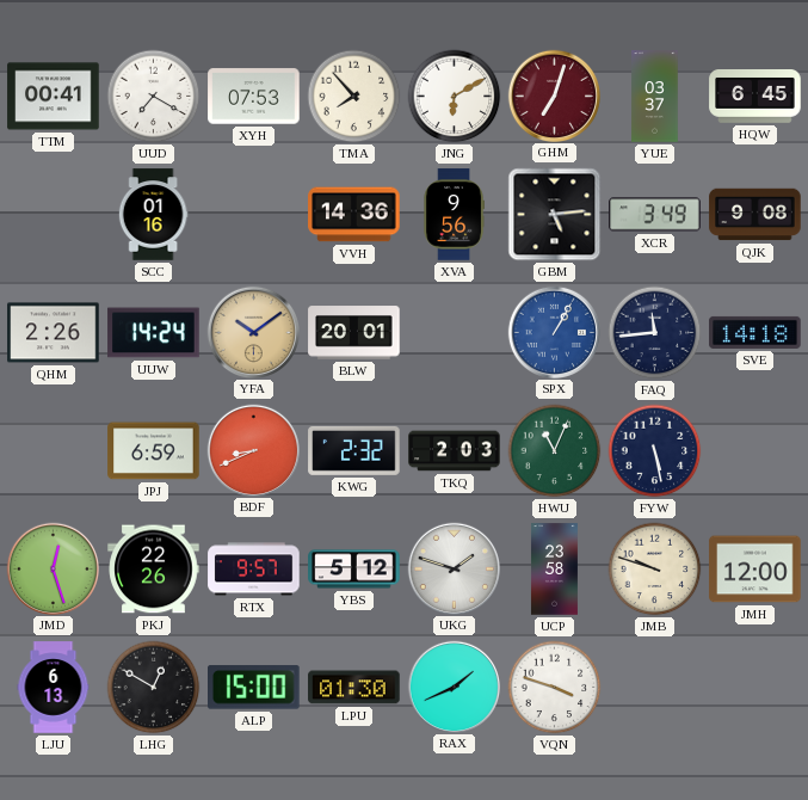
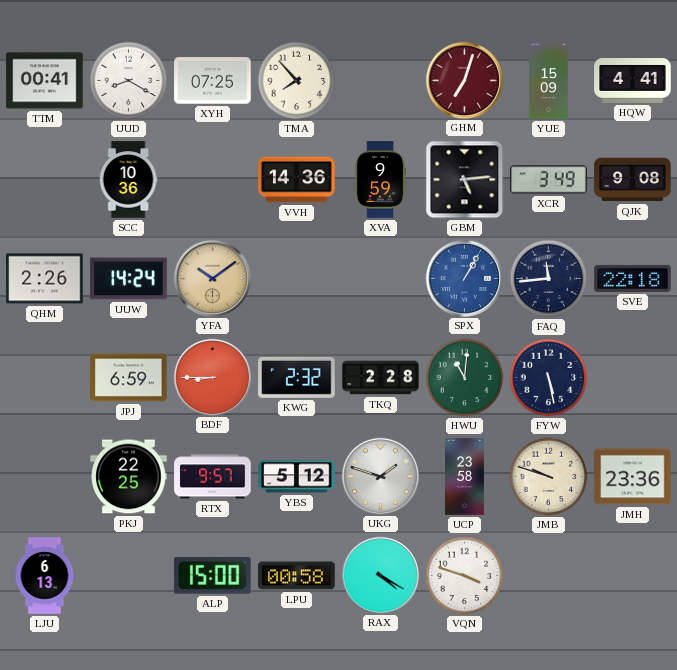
UUD: 7:20 -> 8:20
XYH: 07:53 -> 07:25
JNG: 6:10 -> none
YUE: 03:37 -> 15:09
HQW: 6:45 -> 4:41
SCC: 01:16 -> 10:36
XVA: 9:56 -> 9:59
BLW: 20:01 -> none
SVE: 14:18 -> 22:18
BDF: 8:41 -> 8:45
TKQ: 2:03 -> 2:28
HWU: 11:04 -> 11:01
JMD: 12:27 -> none
PKJ: 22:26 -> 22:25
JMH: 12:00 -> 23:36
LHG: 12:50 -> none
LPU: 01:30 -> 00:58
RAX: 1:41 -> 4:20
